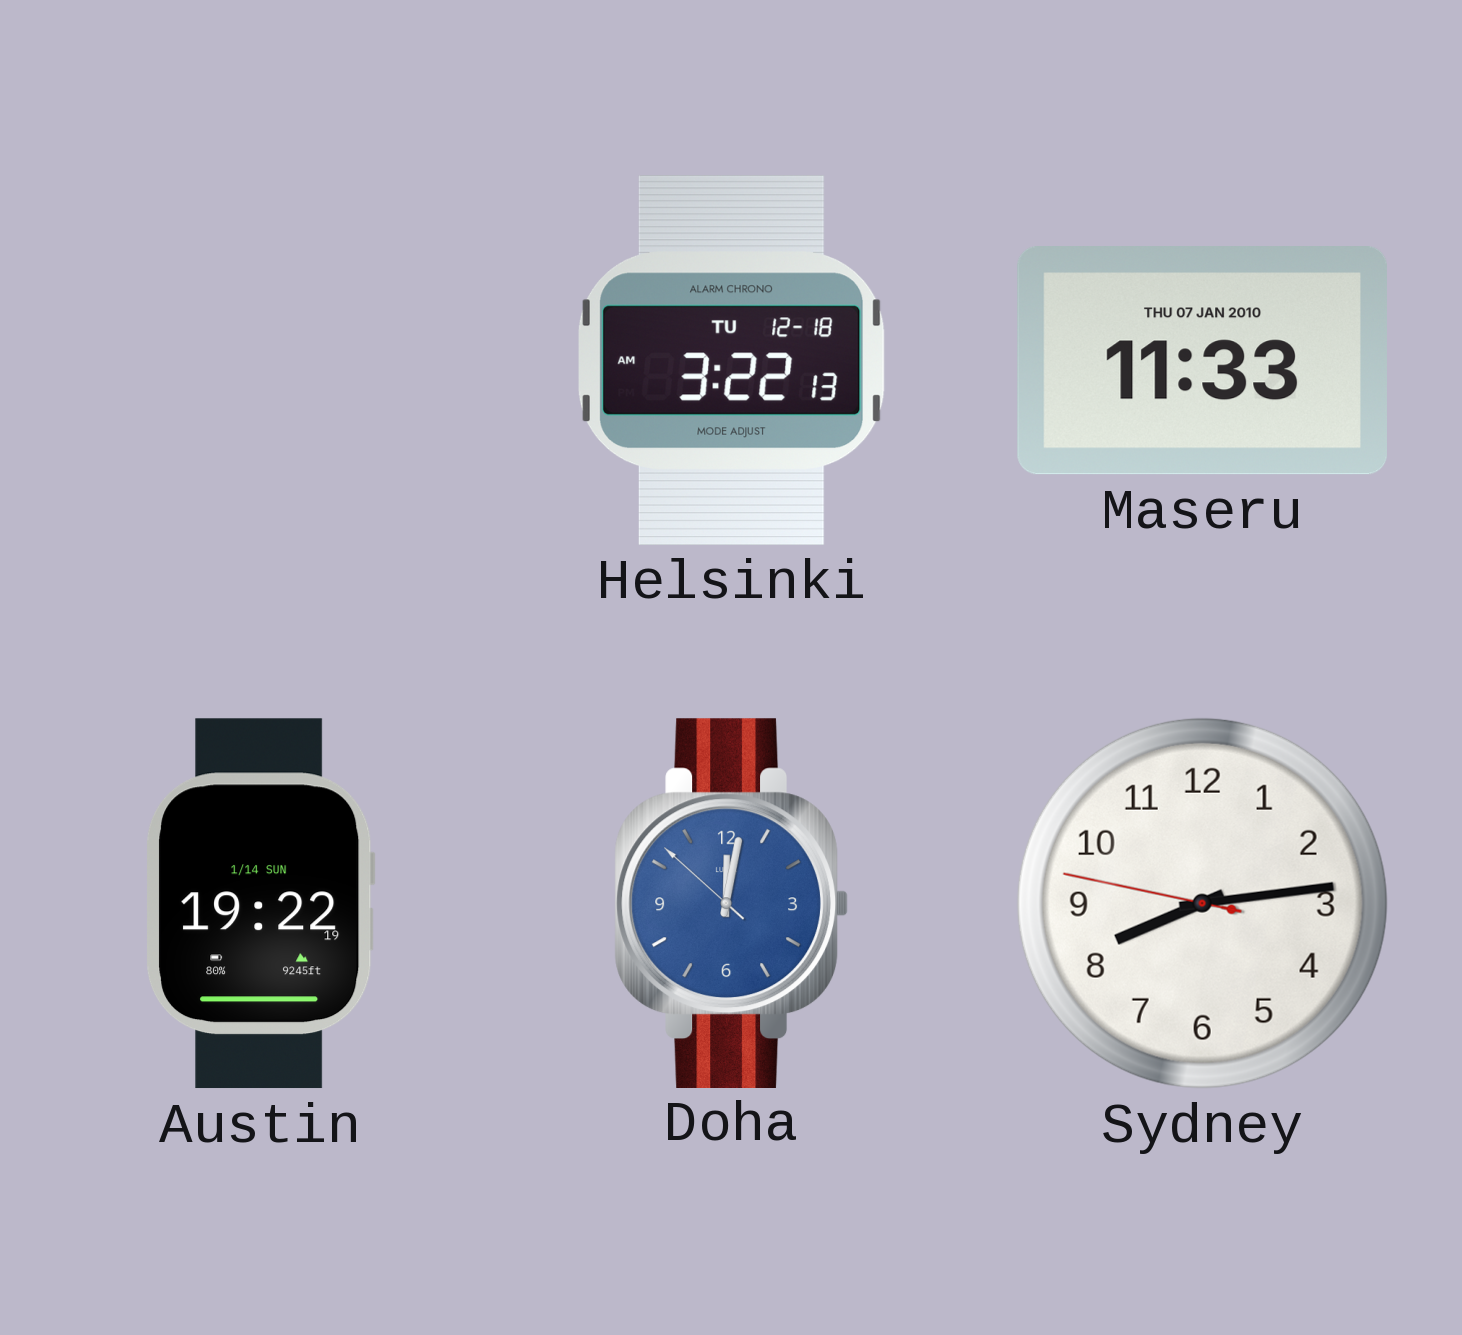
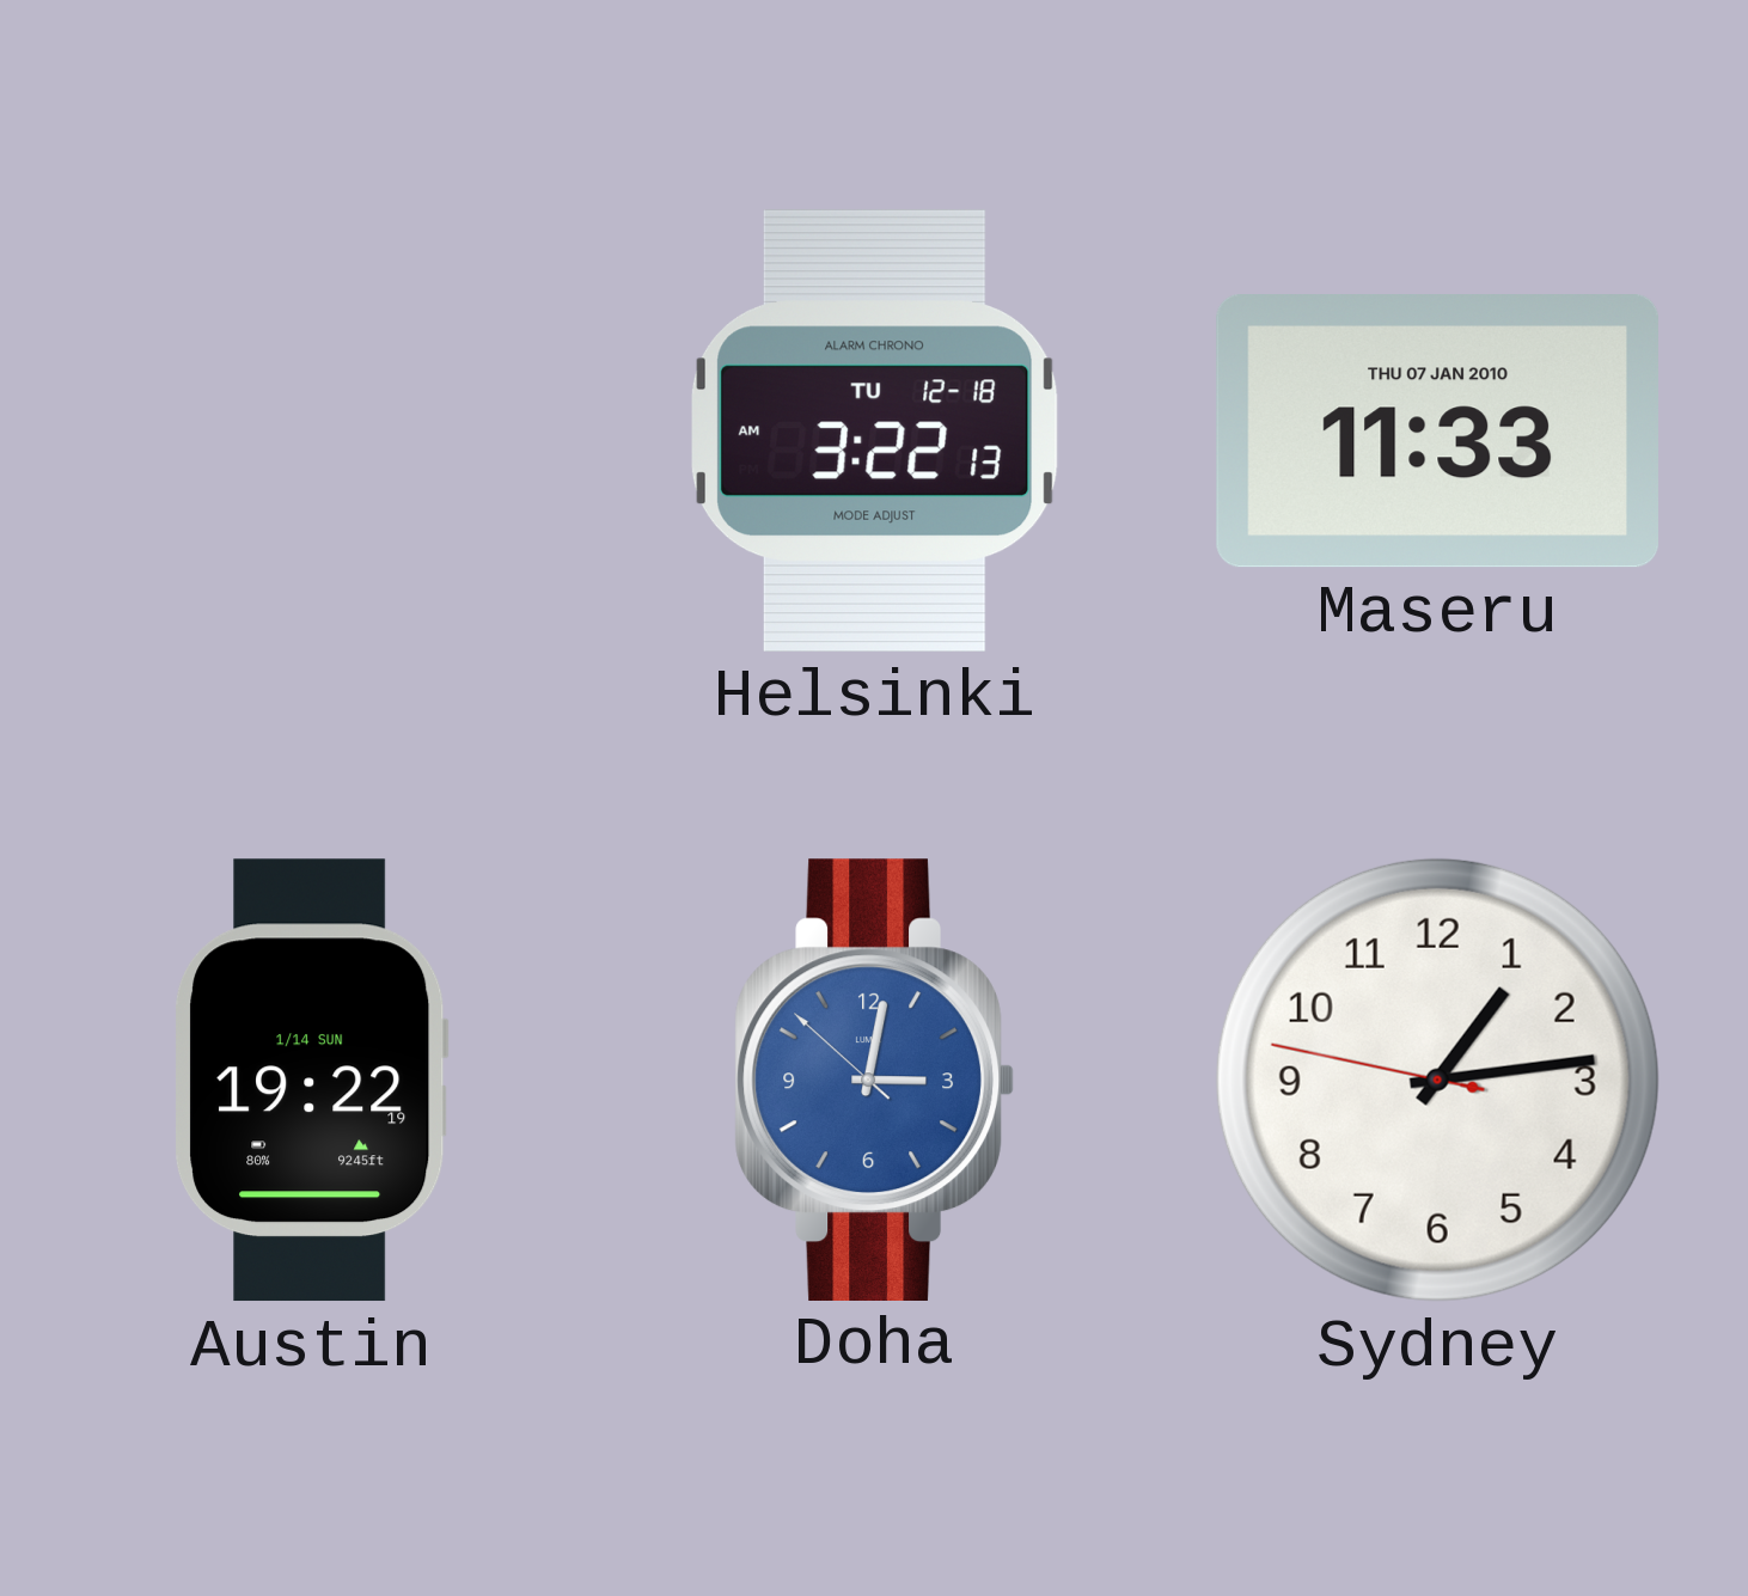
Doha: 12:01 -> 3:01
Sydney: 8:13 -> 1:13
